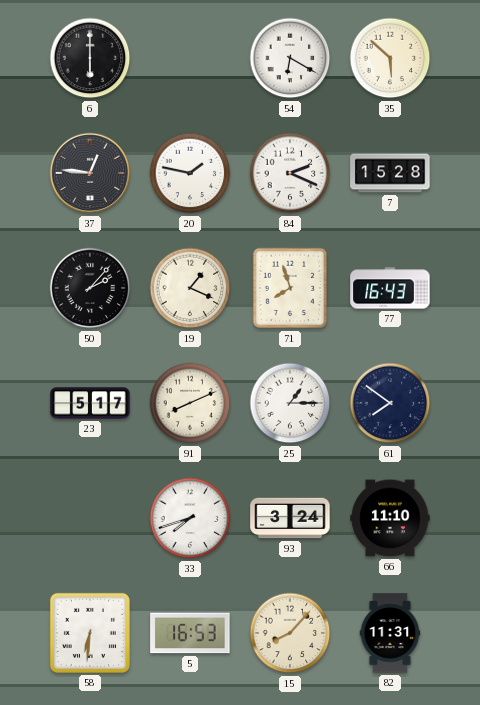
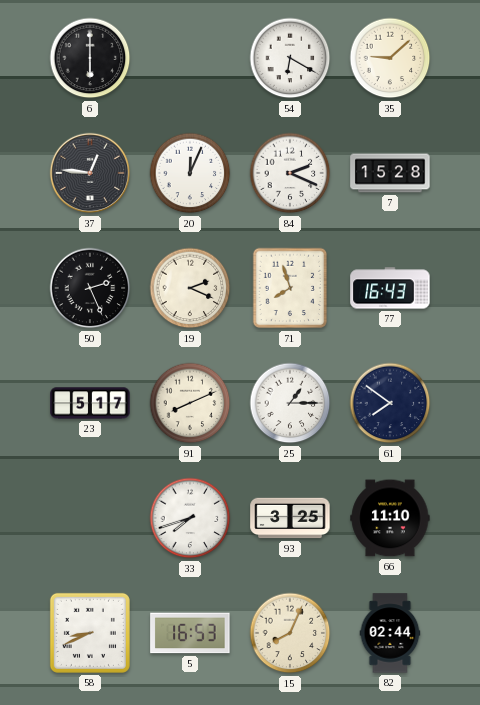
35: 5:52 -> 9:08
20: 1:47 -> 12:04
50: 2:07 -> 2:26
19: 1:19 -> 2:19
93: 3:24 -> 3:25
58: 6:31 -> 8:41
15: 8:07 -> 8:04
82: 11:31 -> 02:44
